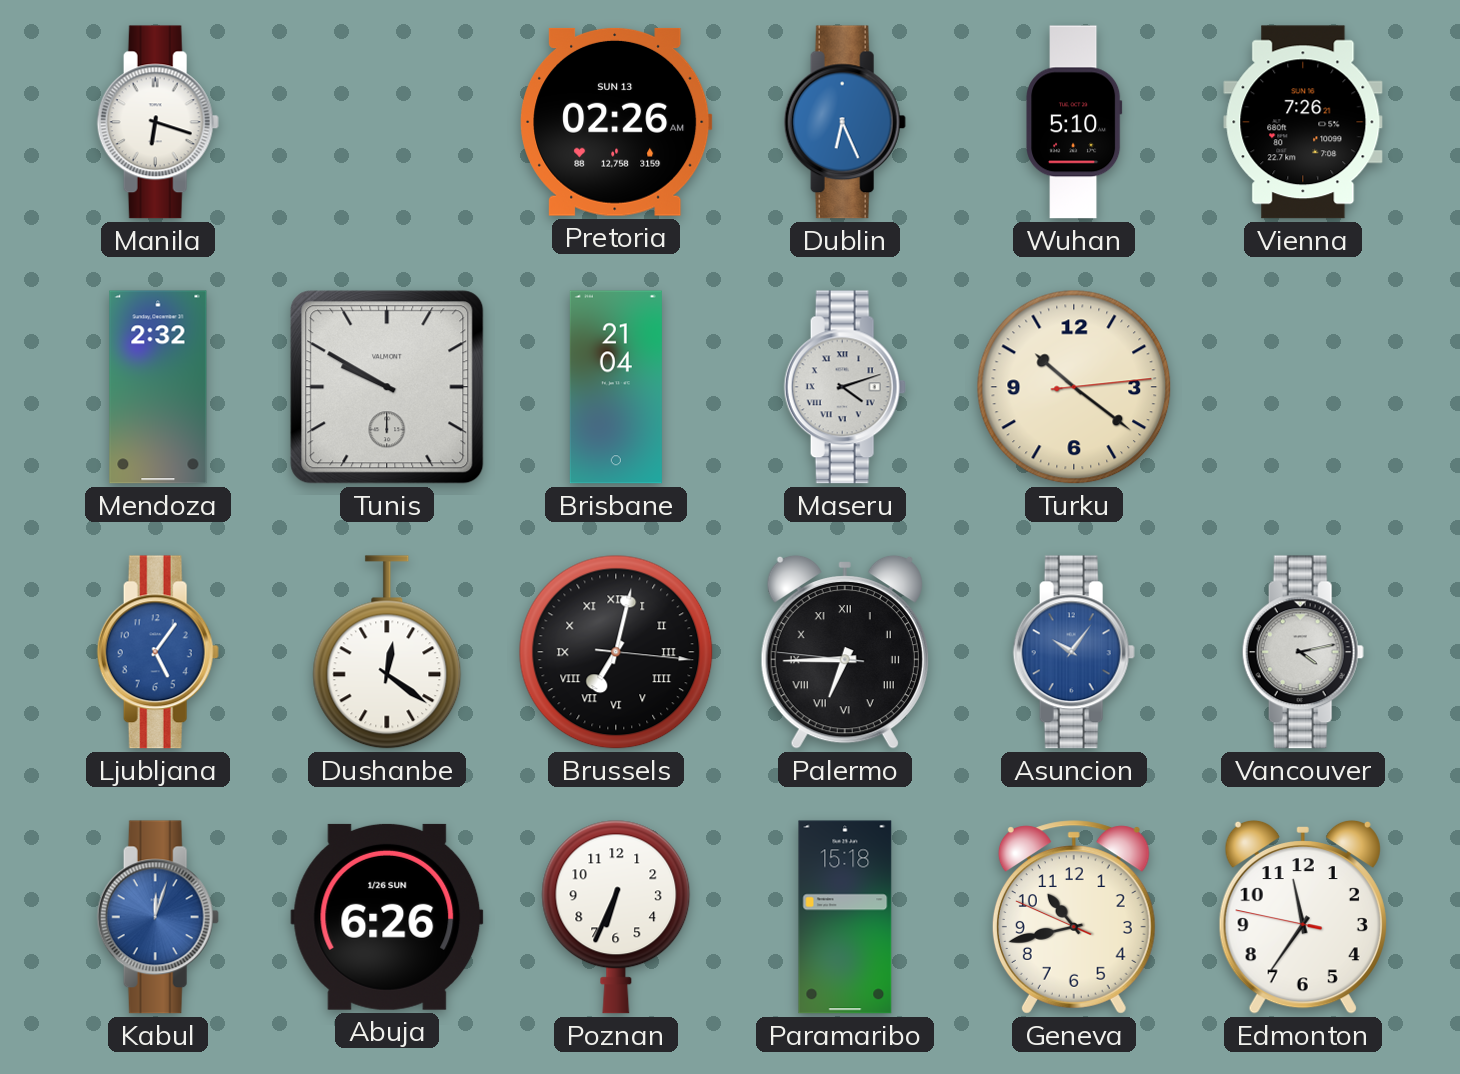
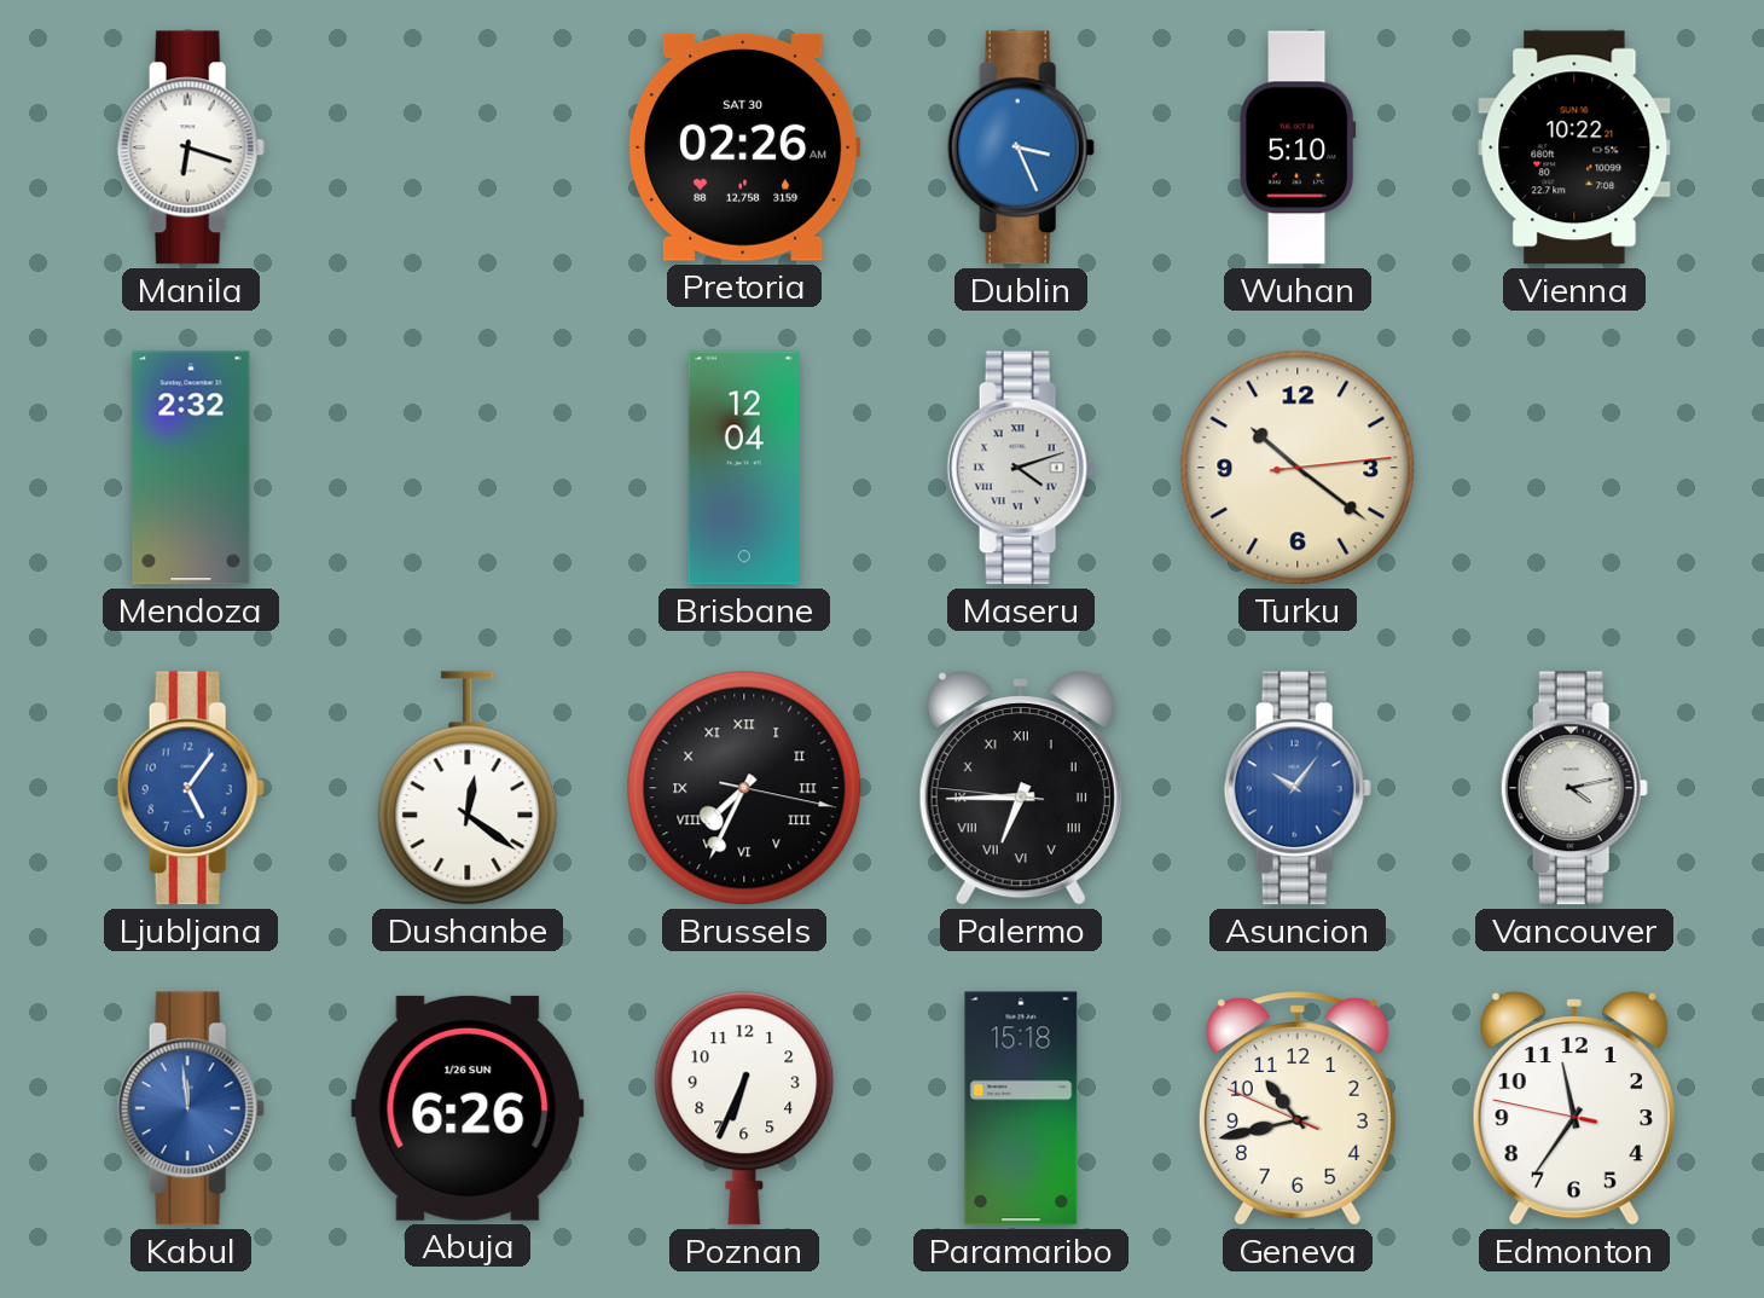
Pretoria date: SUN 13 -> SAT 30
Dublin: 6:26 -> 3:26
Vienna: 7:26 -> 10:22
Tunis: 9:50 -> none
Brisbane: 21:04 -> 12:04
Brussels: 7:02 -> 7:34
Kabul: 12:03 -> 11:59
